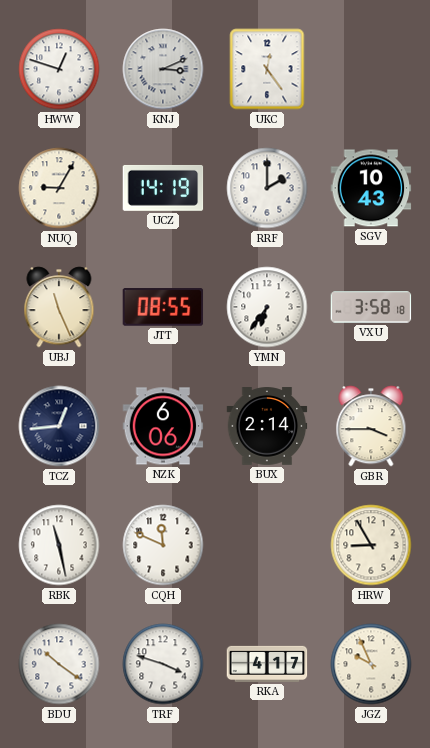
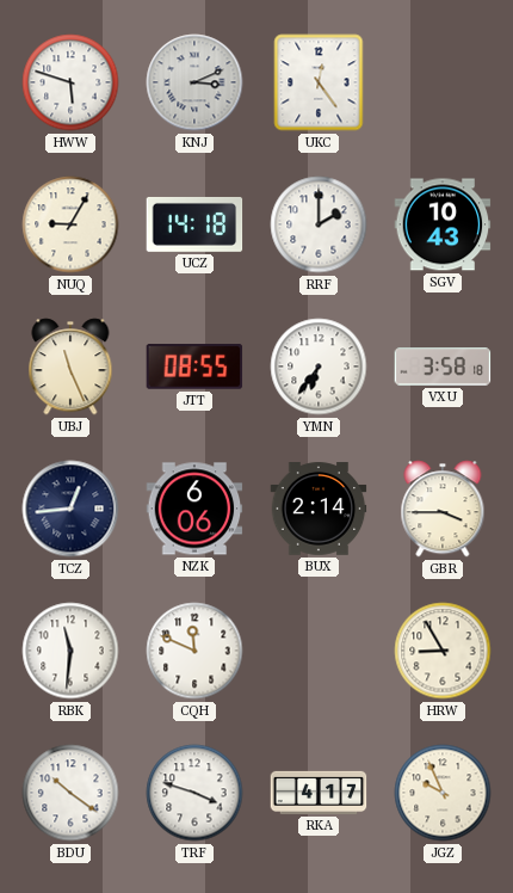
HWW: 12:48 -> 5:48
UCZ: 14:19 -> 14:18
RBK: 11:28 -> 11:31
